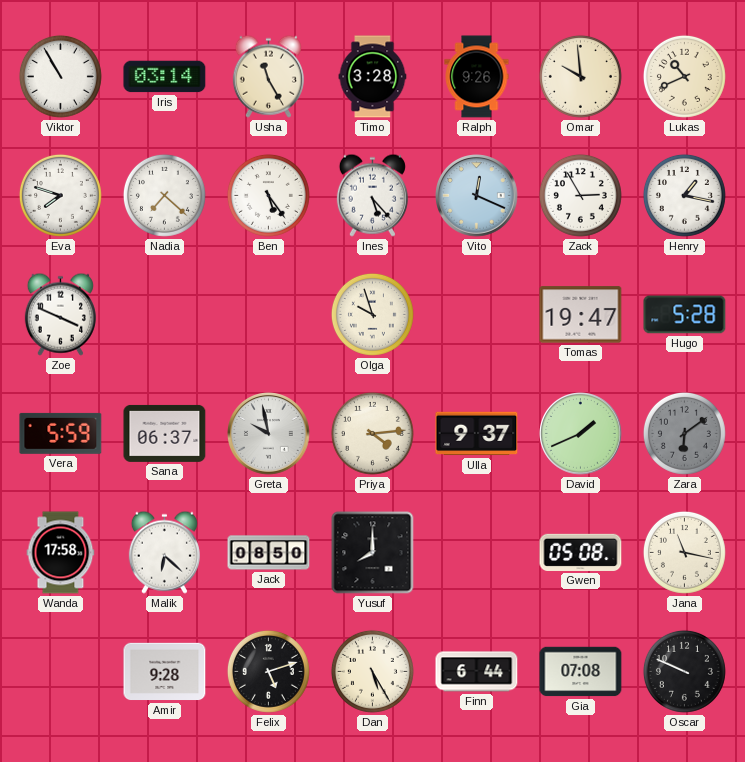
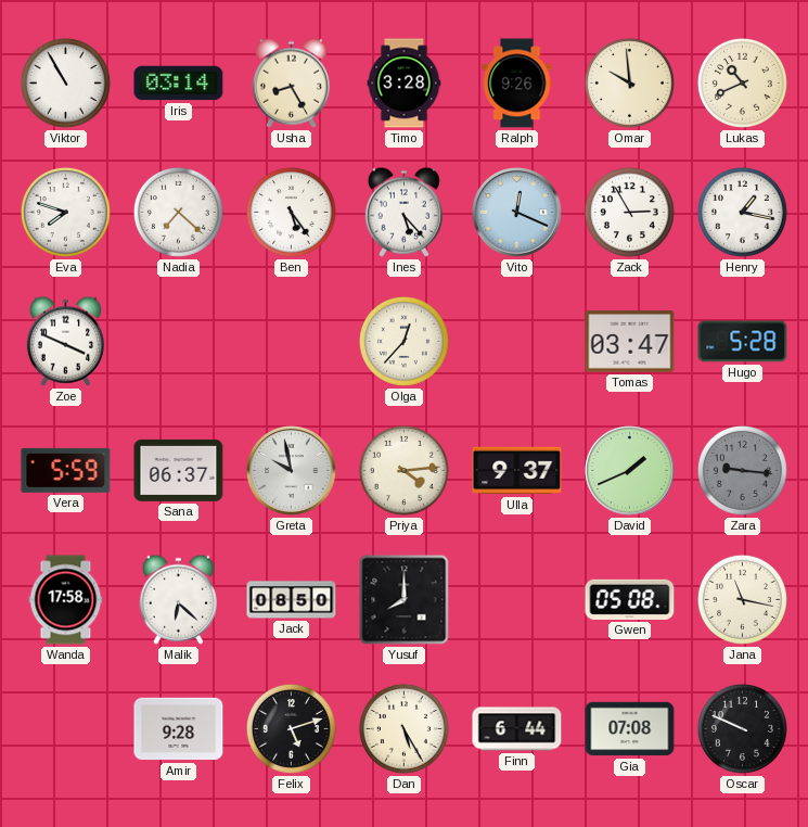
Usha: 11:25 -> 8:25
Olga: 9:57 -> 12:37
Tomas: 19:47 -> 03:47
Zara: 6:09 -> 9:16
